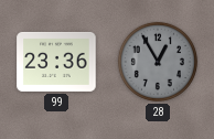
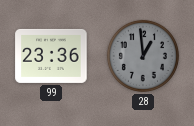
28: 12:55 -> 12:59
